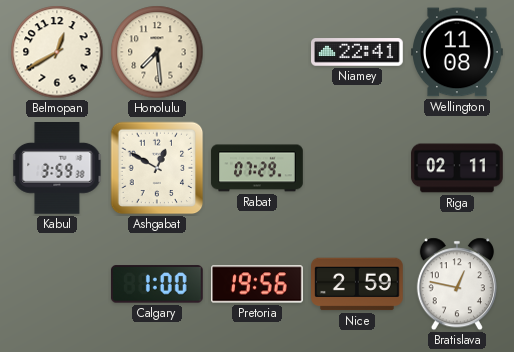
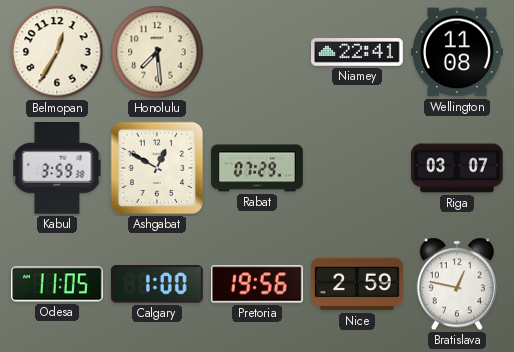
Belmopan: 12:40 -> 12:35
Riga: 02:11 -> 03:07
Odesa: none -> 11:05
